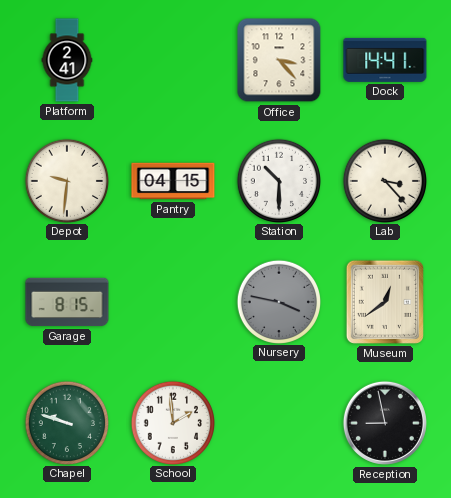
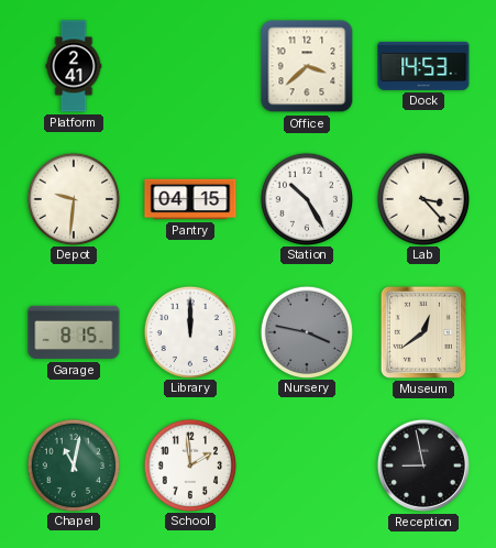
Office: 3:23 -> 3:38
Dock: 14:41 -> 14:53
Station: 10:30 -> 10:25
Library: none -> 12:00
Chapel: 9:48 -> 11:02
